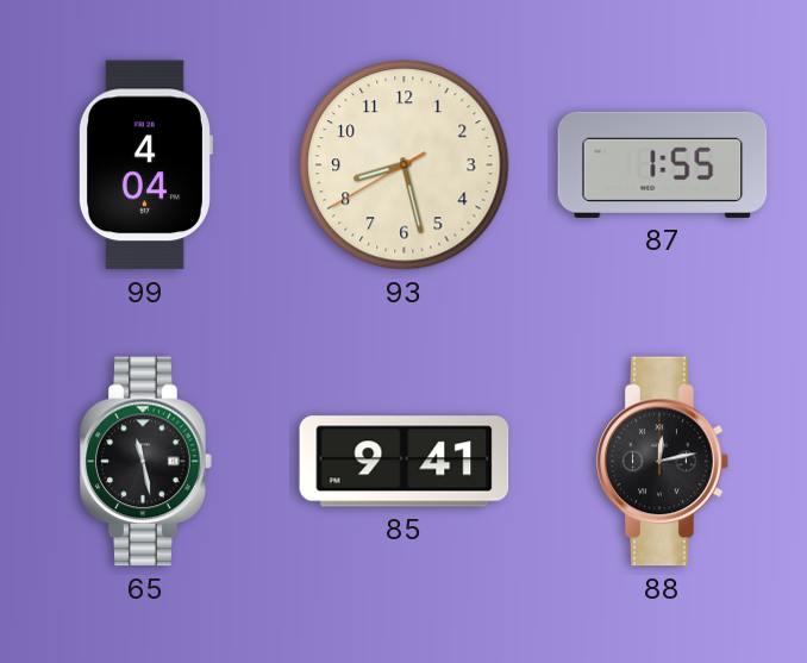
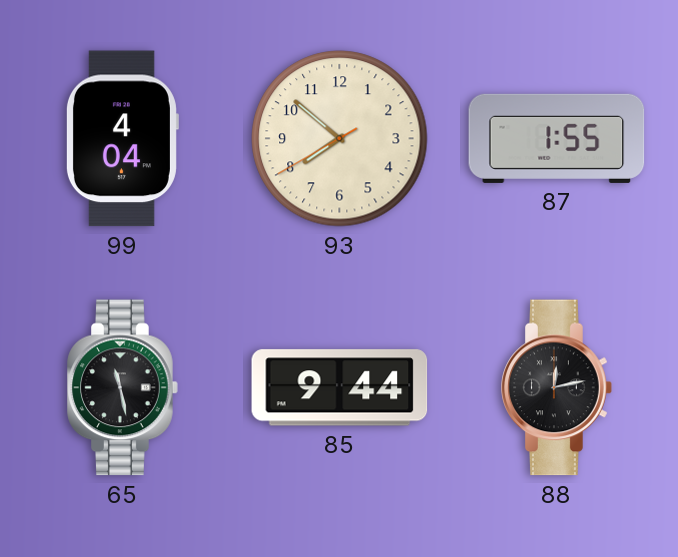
93: 8:27 -> 7:51
85: 9:41 -> 9:44
